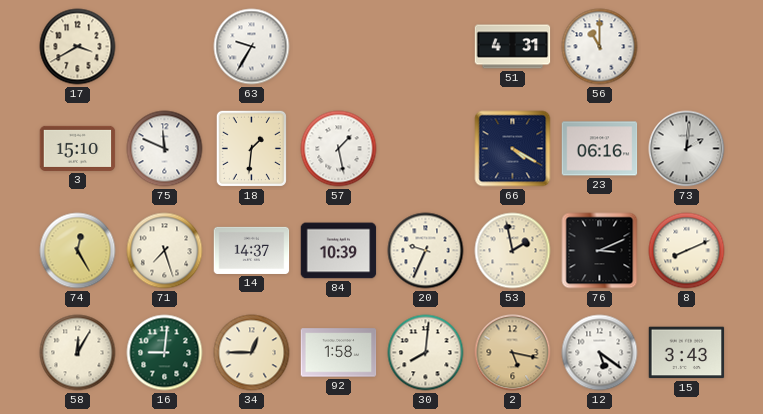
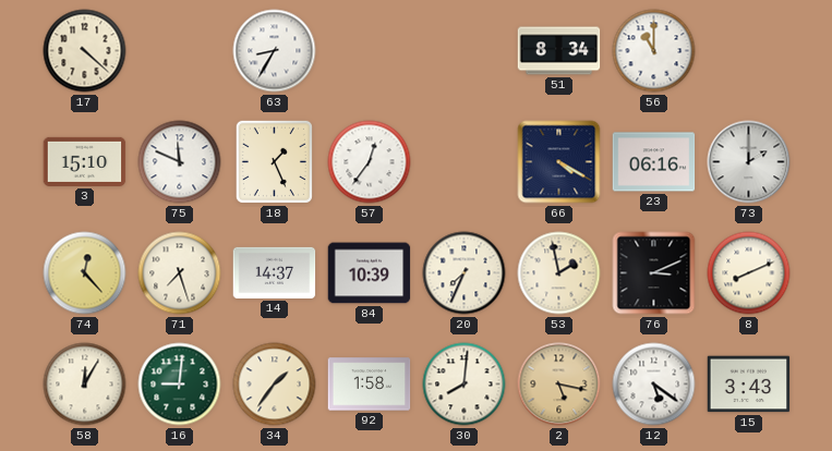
17: 3:40 -> 4:22
63: 9:35 -> 8:35
51: 4:31 -> 8:34
18: 1:31 -> 1:26
57: 1:28 -> 12:36
73: 2:01 -> 2:00
74: 12:25 -> 12:23
20: 9:34 -> 7:34
34: 12:45 -> 1:36
